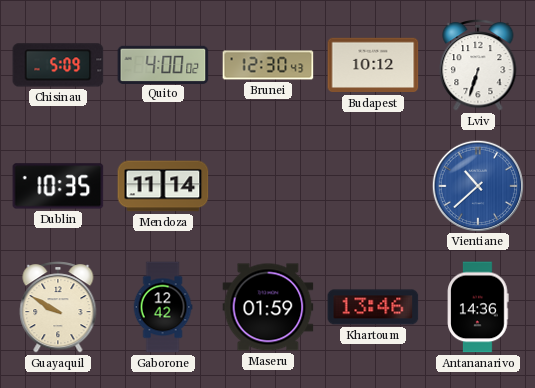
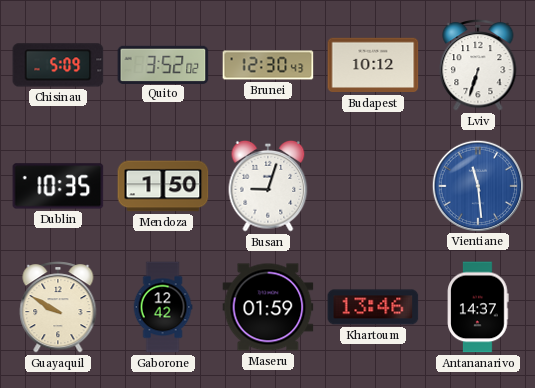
Quito: 4:00 -> 3:52
Mendoza: 11:14 -> 1:50
Busan: none -> 9:03
Vientiane: 10:38 -> 11:29
Antananarivo: 14:36 -> 14:37
